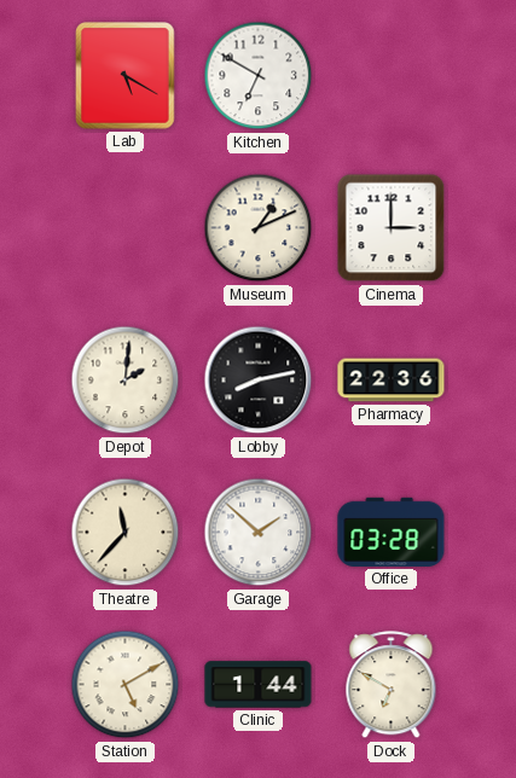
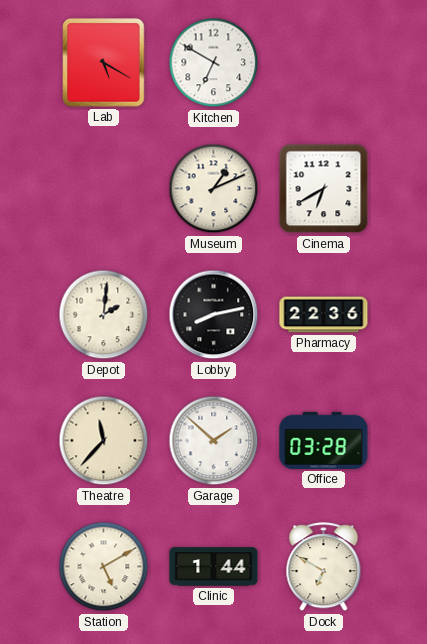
Cinema: 3:00 -> 6:40
